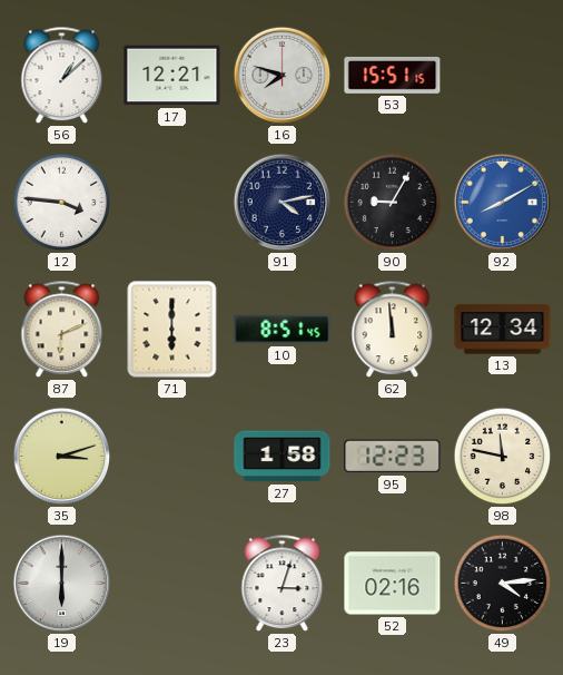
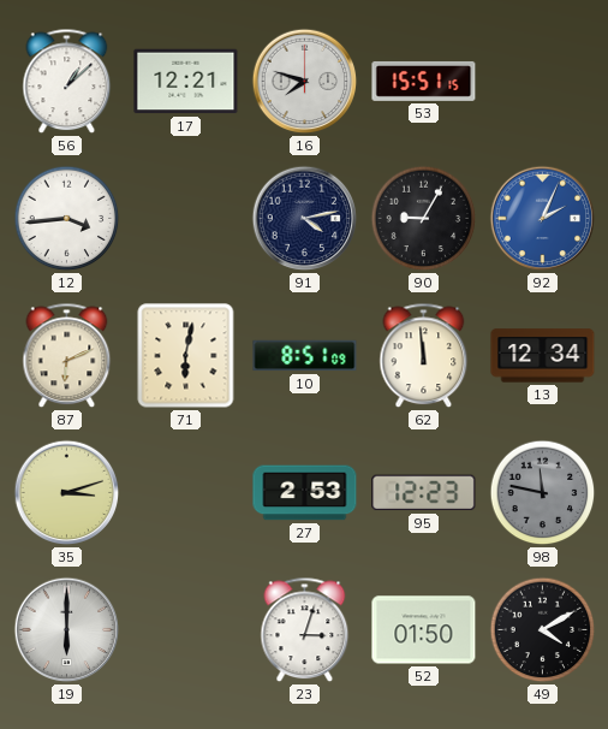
12: 3:46 -> 3:44
92: 8:10 -> 2:04
71: 6:00 -> 6:02
10: 8:51:45 -> 8:51:09
27: 1:58 -> 2:53
98 dial: cream -> grey
52: 02:16 -> 01:50
49: 4:14 -> 4:10
